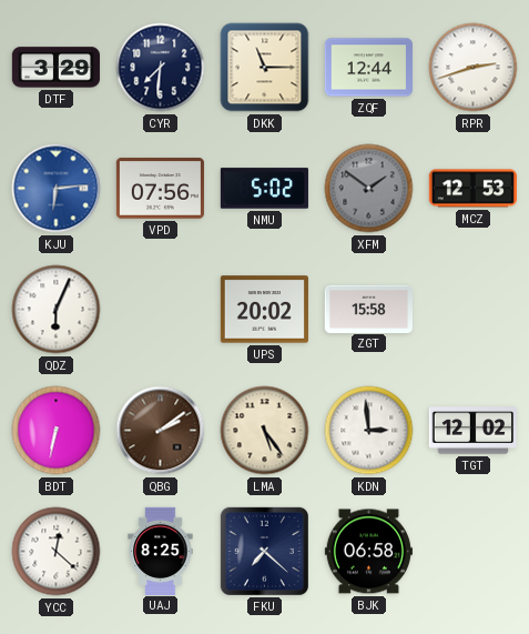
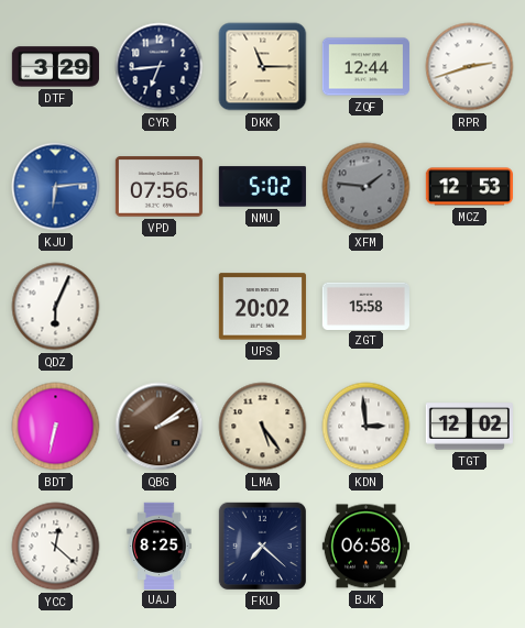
CYR: 7:31 -> 6:44
XFM: 1:51 -> 1:46
